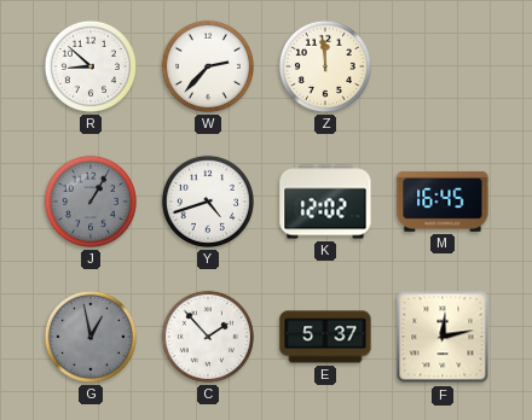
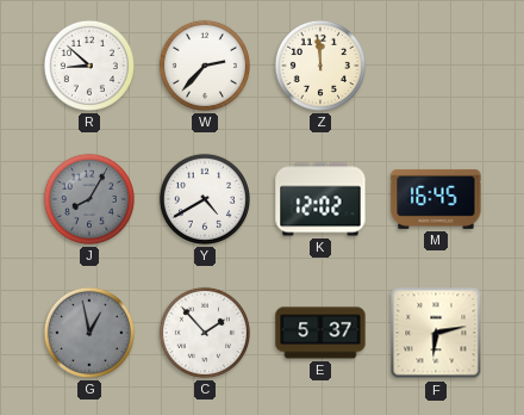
J: 1:05 -> 8:05
Y: 4:42 -> 4:40
F: 12:13 -> 6:13
